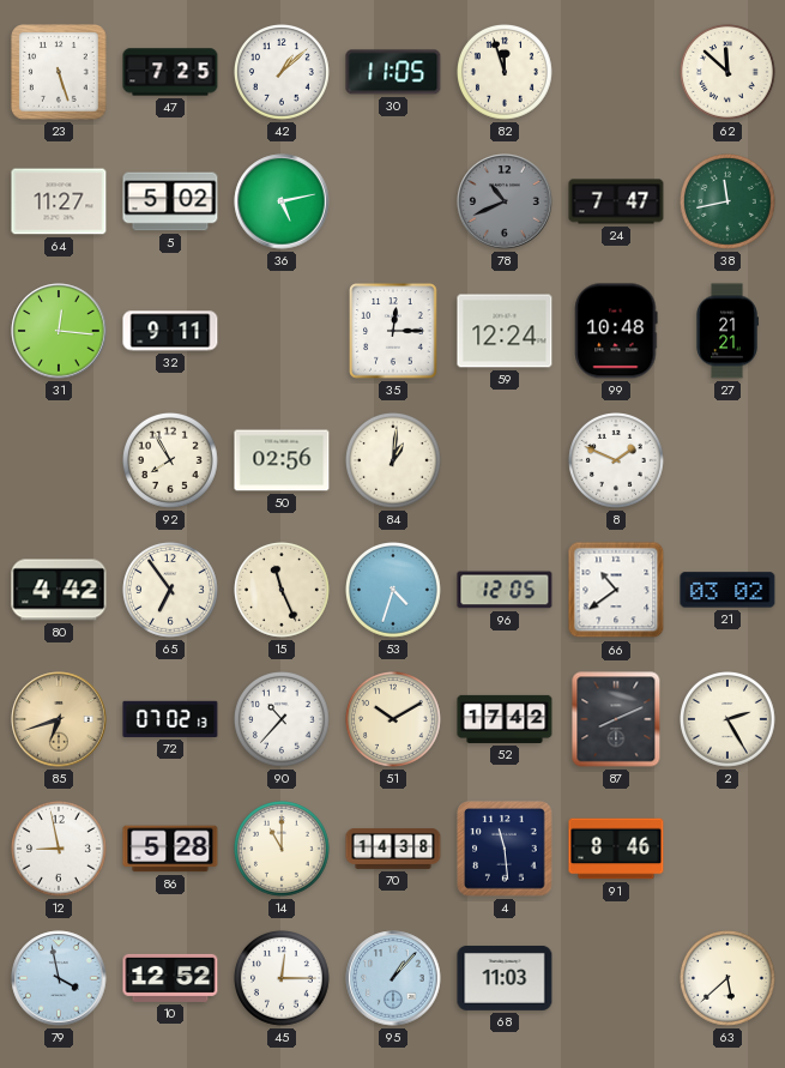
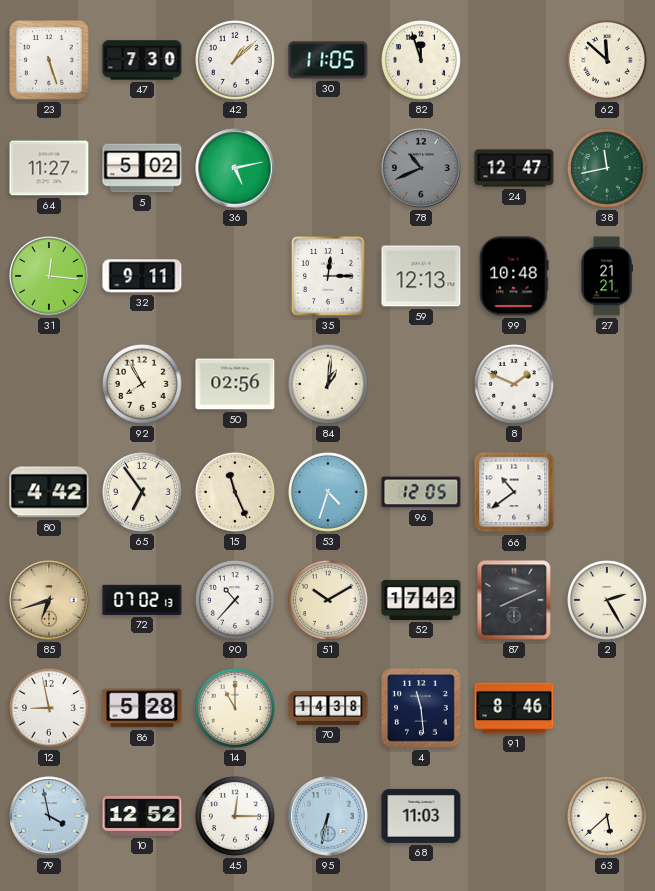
47: 7:25 -> 7:30
24: 7:47 -> 12:47
59: 12:24 -> 12:13
21: 03:02 -> none
95: 1:07 -> 6:32
